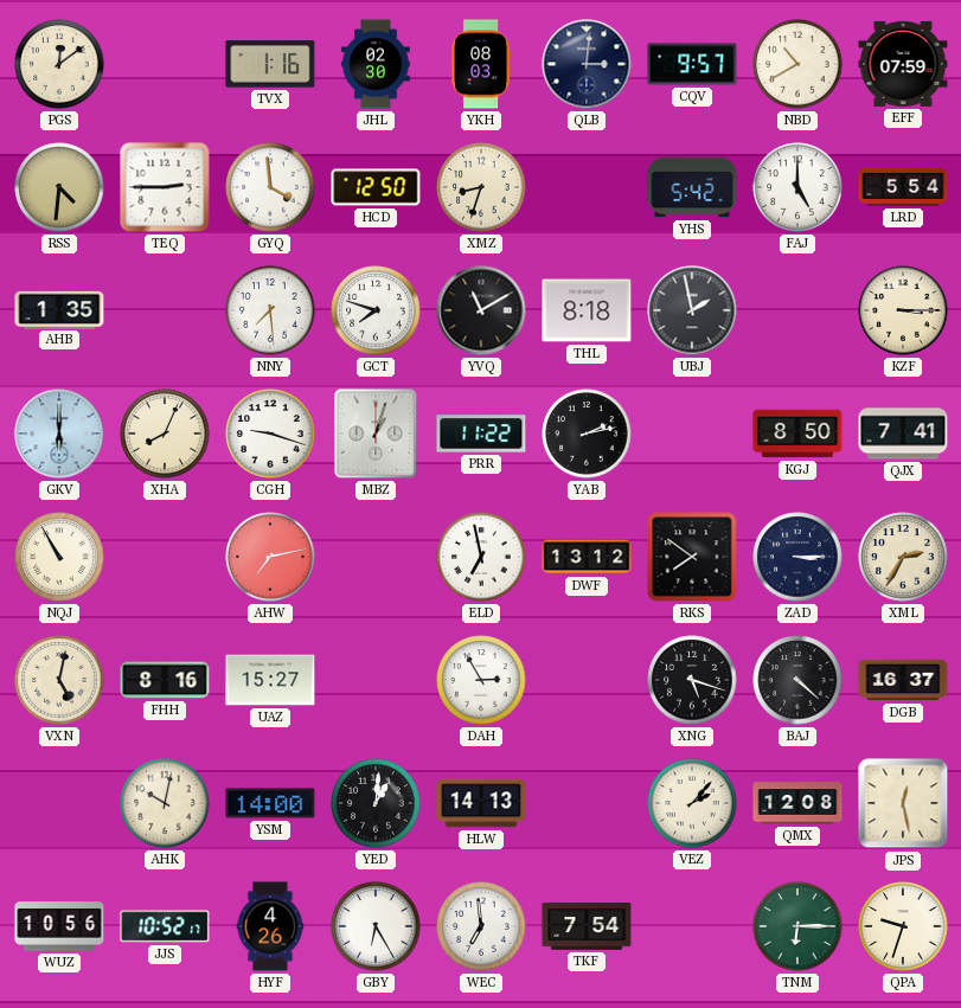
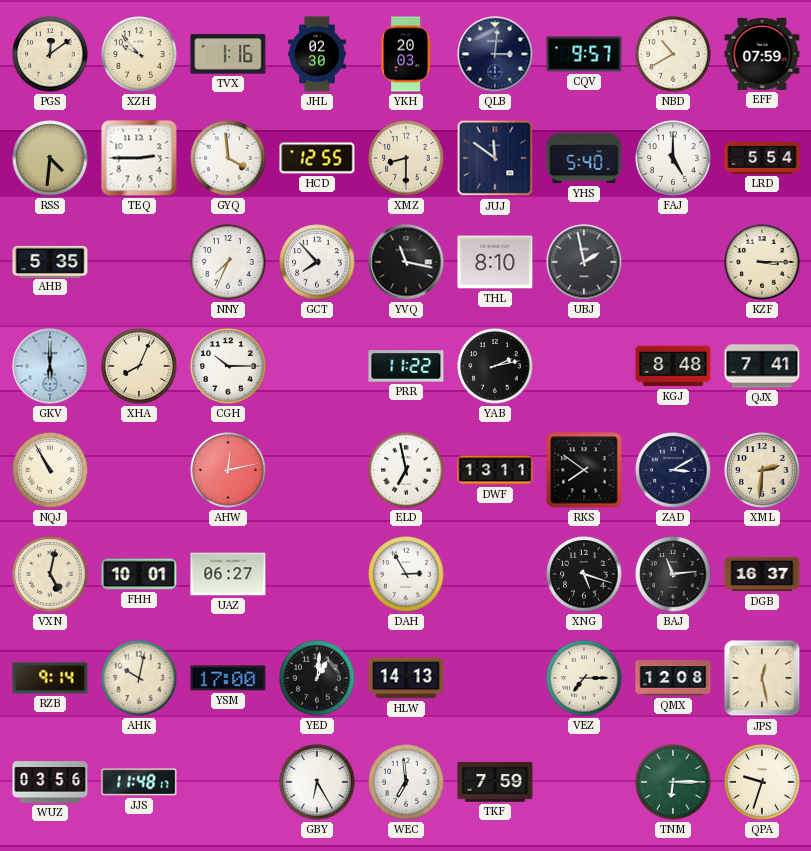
XZH: none -> 9:53
YKH: 08:03 -> 20:03
HCD: 12:50 -> 12:55
XMZ: 8:33 -> 8:30
JUJ: none -> 11:51
YHS: 5:42 -> 5:40
AHB: 1:35 -> 5:35
NNY: 7:29 -> 7:34
GCT: 7:48 -> 7:53
YVQ: 11:10 -> 11:17
THL: 8:18 -> 8:10
CGH: 9:18 -> 10:15
MBZ: 1:03 -> none
KGJ: 8:50 -> 8:48
AHW: 7:13 -> 12:13
DWF: 13:12 -> 13:11
ZAD: 3:15 -> 3:10
XML: 2:35 -> 2:31
FHH: 8:16 -> 10:01
UAZ: 15:27 -> 06:27
BAJ: 4:22 -> 11:14
RZB: none -> 9:14
YSM: 14:00 -> 17:00
VEZ: 2:07 -> 7:15
WUZ: 10:56 -> 03:56
JJS: 10:52 -> 11:48
HYF: 4:26 -> none
TKF: 7:54 -> 7:59
